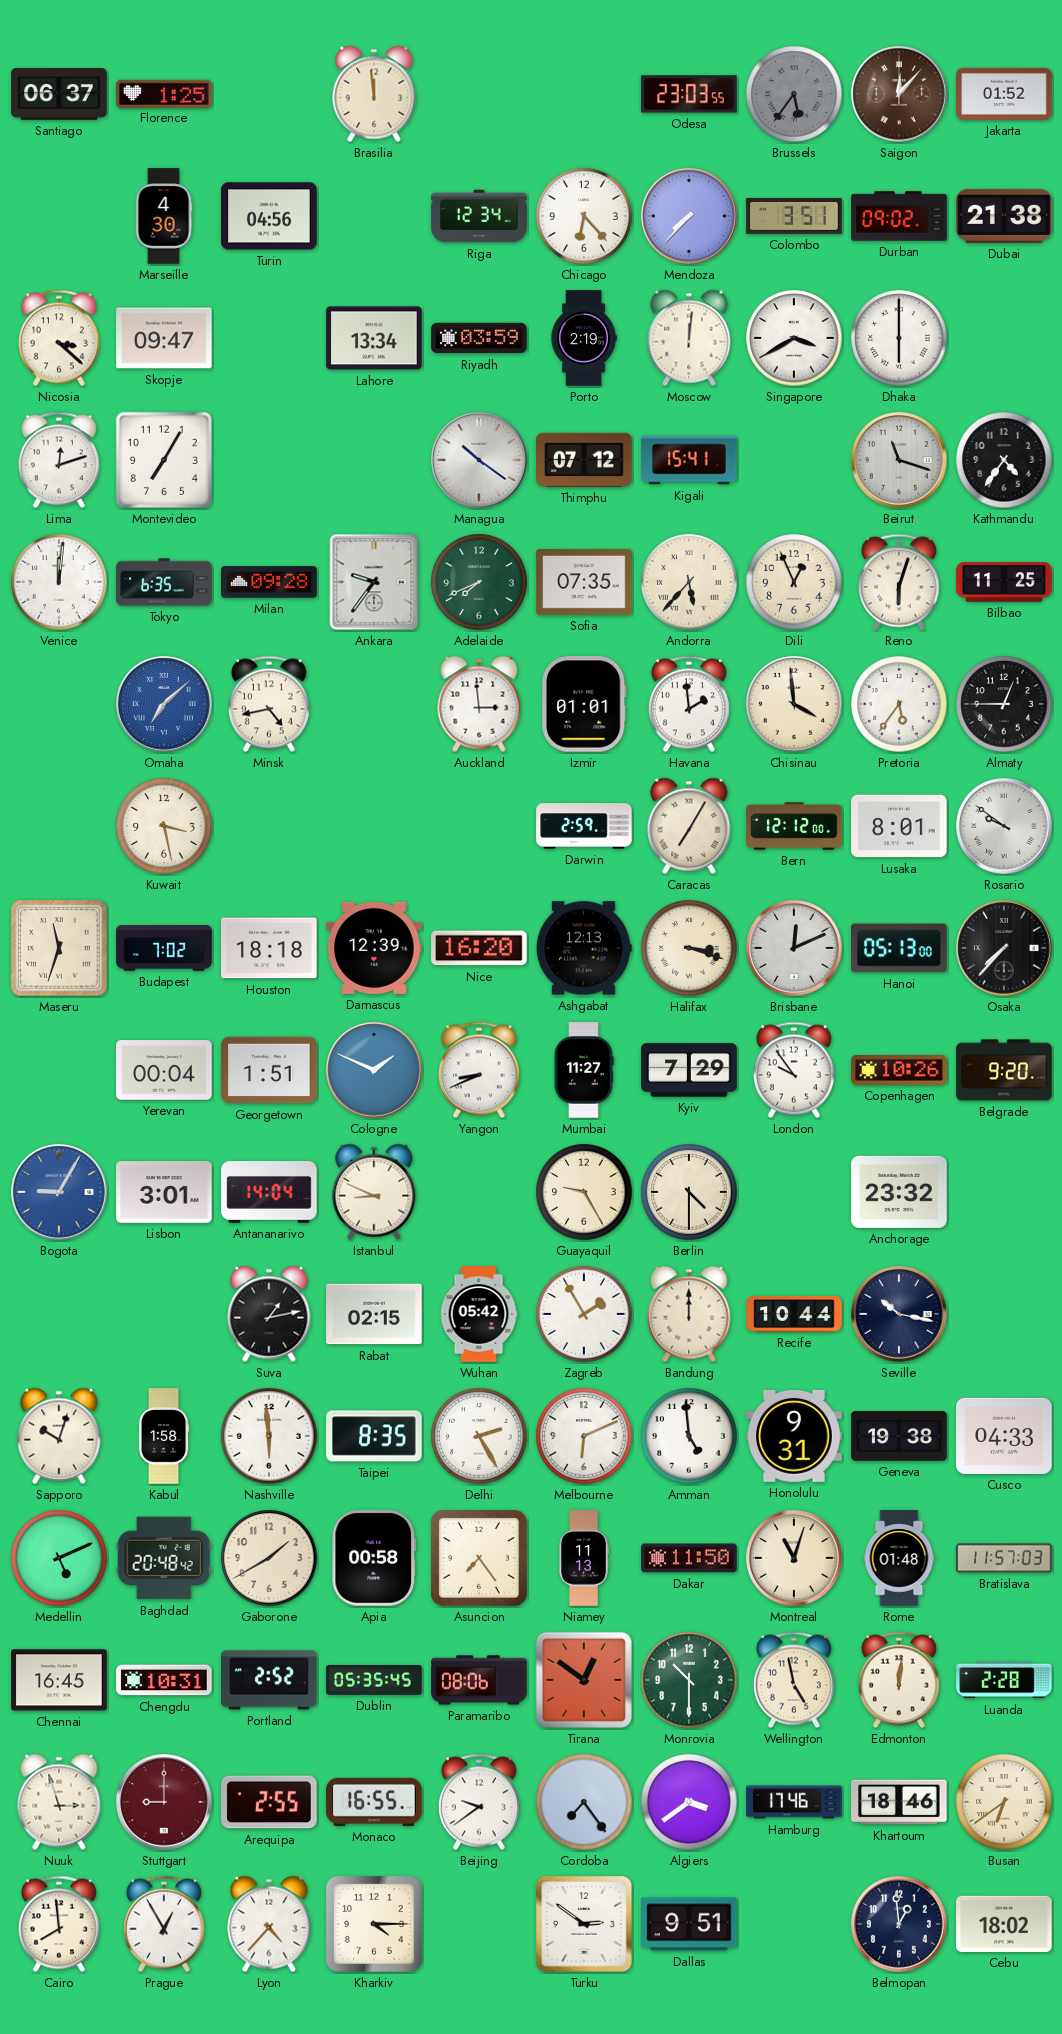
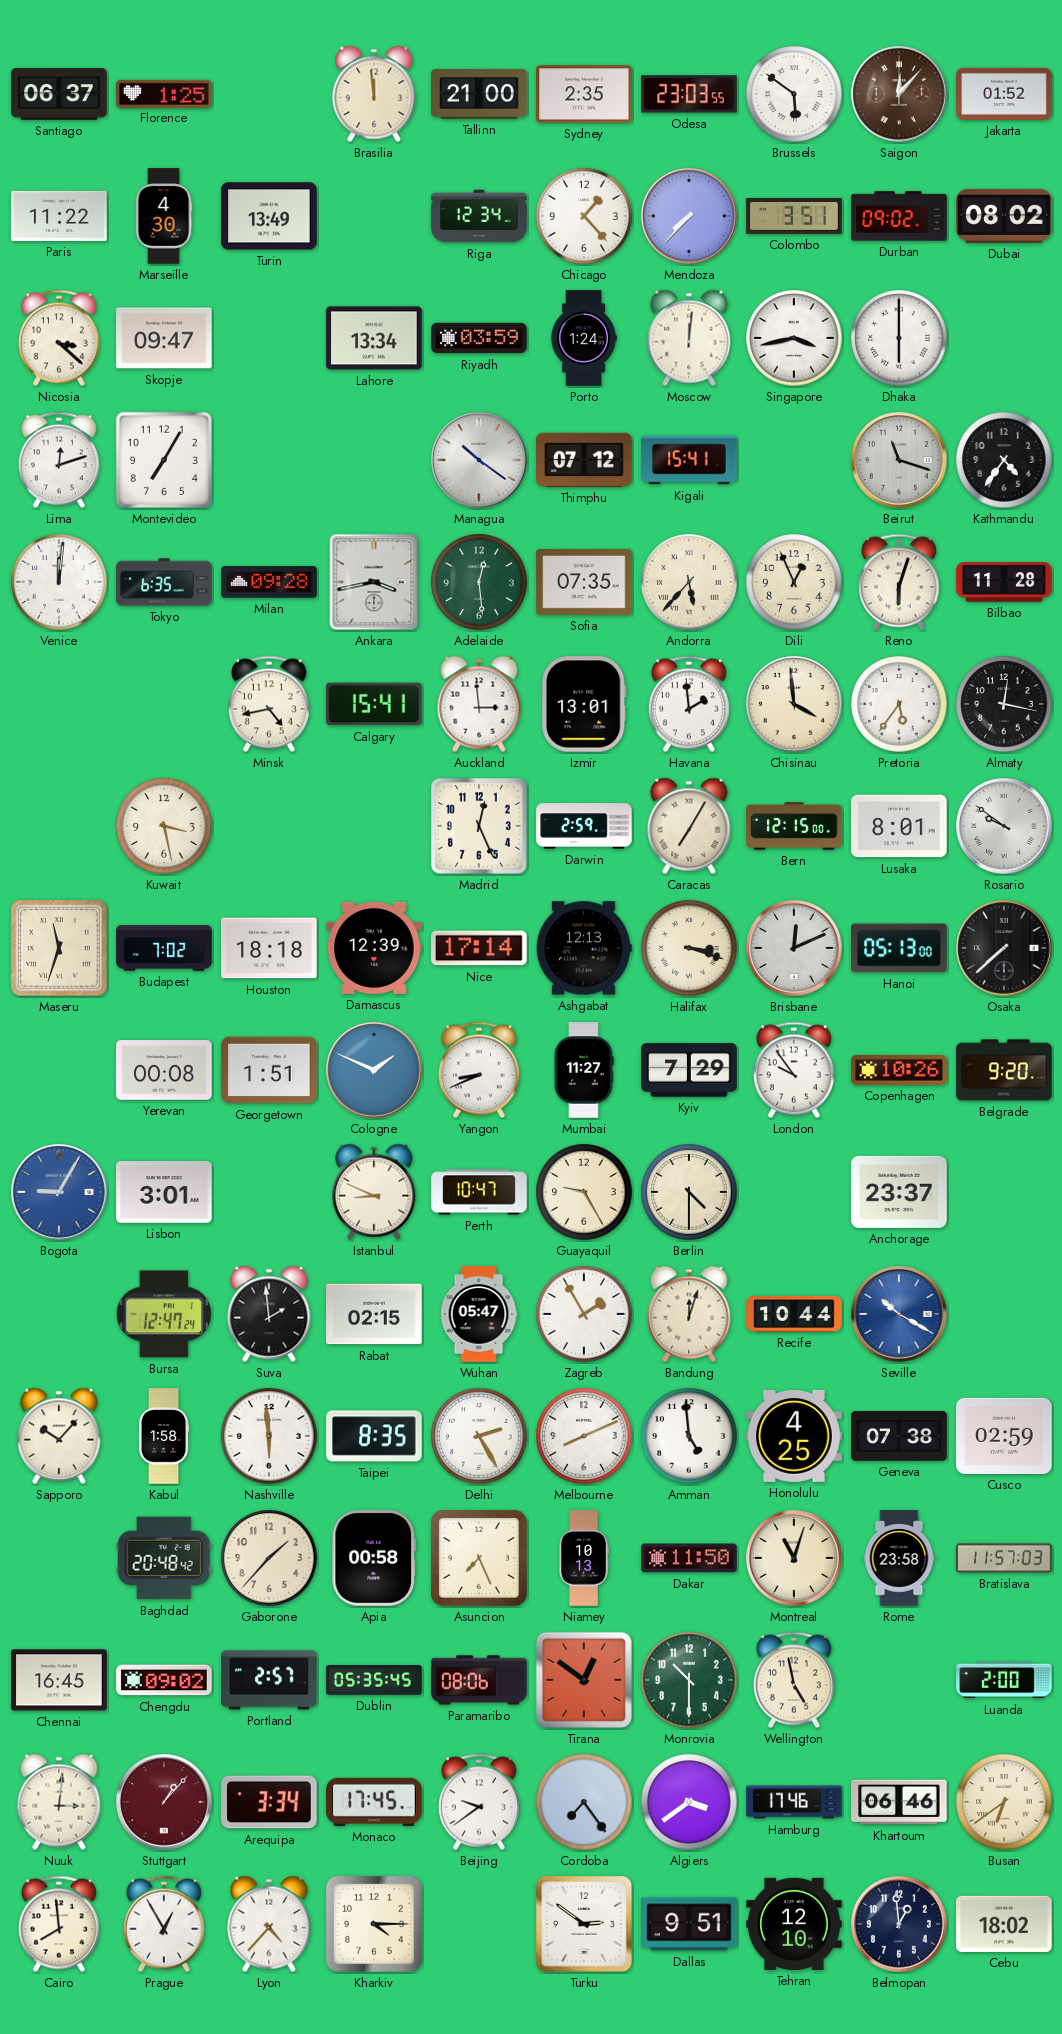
Tallinn: none -> 21:00
Sydney: none -> 2:35
Brussels: 5:36 -> 5:51
Brussels dial: grey -> white
Paris: none -> 11:22
Turin: 04:56 -> 13:49
Chicago: 6:23 -> 1:23
Dubai: 21:38 -> 08:02
Porto: 2:19 -> 1:24
Singapore: 3:40 -> 3:43
Ankara: 9:36 -> 3:43
Adelaide: 7:41 -> 12:29
Bilbao: 11:25 -> 11:28
Omaha: 7:08 -> none
Calgary: none -> 15:41
Izmir: 01:01 -> 13:01
Almaty: 12:45 -> 12:17
Madrid: none -> 12:26
Bern: 12:12 -> 12:15
Nice: 16:20 -> 17:14
Osaka: 7:37 -> 7:38
Yerevan: 00:04 -> 00:08
Antananarivo: 14:04 -> none
Perth: none -> 10:47
Anchorage: 23:32 -> 23:37
Bursa: none -> 12:47
Suva: 1:13 -> 1:59
Wuhan: 05:42 -> 05:47
Bandung: 12:00 -> 12:03
Seville: 10:17 -> 10:20
Seville dial: navy -> blue
Sapporo: 10:03 -> 10:07
Melbourne: 6:11 -> 8:11
Honolulu: 9:31 -> 4:25
Geneva: 19:38 -> 07:38
Cusco: 04:33 -> 02:59
Medellin: 5:11 -> none
Gaborone: 1:40 -> 1:37
Asuncion: 7:24 -> 7:26
Niamey: 11:13 -> 10:13
Rome: 01:48 -> 23:58
Chengdu: 10:31 -> 09:02
Portland: 2:52 -> 2:57
Edmonton: 12:01 -> none
Luanda: 2:28 -> 2:00
Nuuk: 2:57 -> 3:01
Stuttgart: 9:00 -> 1:07
Arequipa: 2:55 -> 3:34
Monaco: 16:55 -> 17:45
Khartoum: 18:46 -> 06:46
Tehran: none -> 12:10
